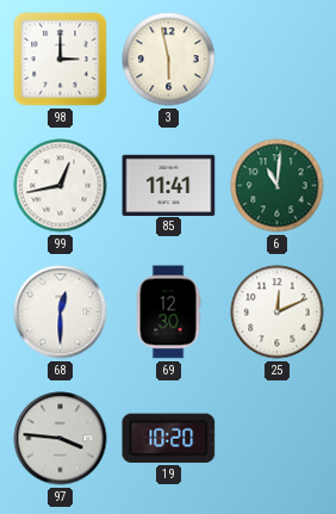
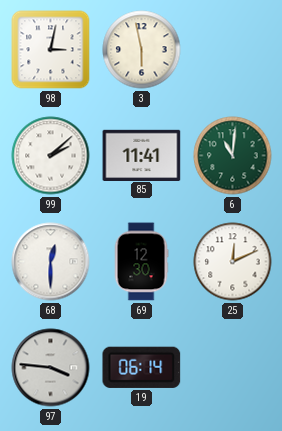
98: 3:00 -> 3:02
99: 12:43 -> 2:08
19: 10:20 -> 06:14
